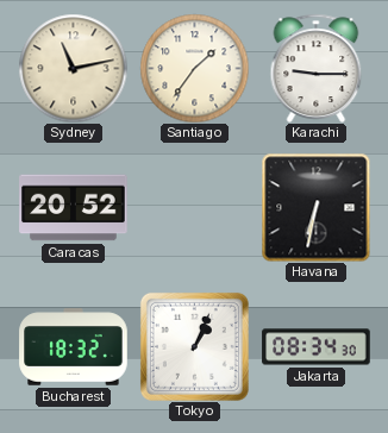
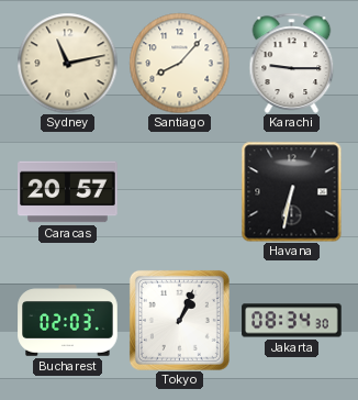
Santiago: 1:36 -> 8:07
Caracas: 20:52 -> 20:57
Bucharest: 18:32 -> 02:03
